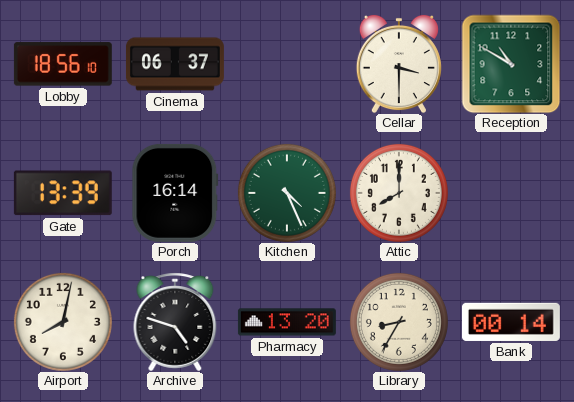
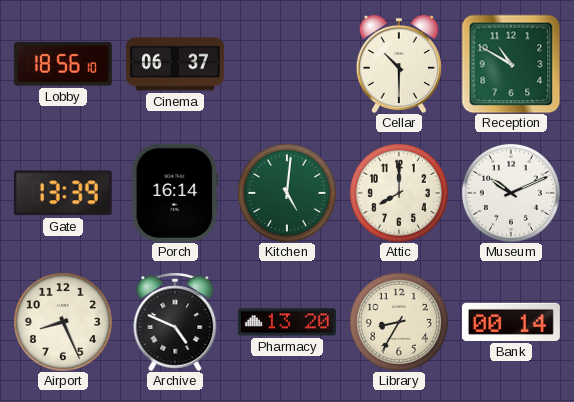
Cellar: 3:30 -> 10:30
Kitchen: 4:26 -> 5:01
Museum: none -> 10:11
Airport: 8:02 -> 8:26
Archive: 4:48 -> 4:49
